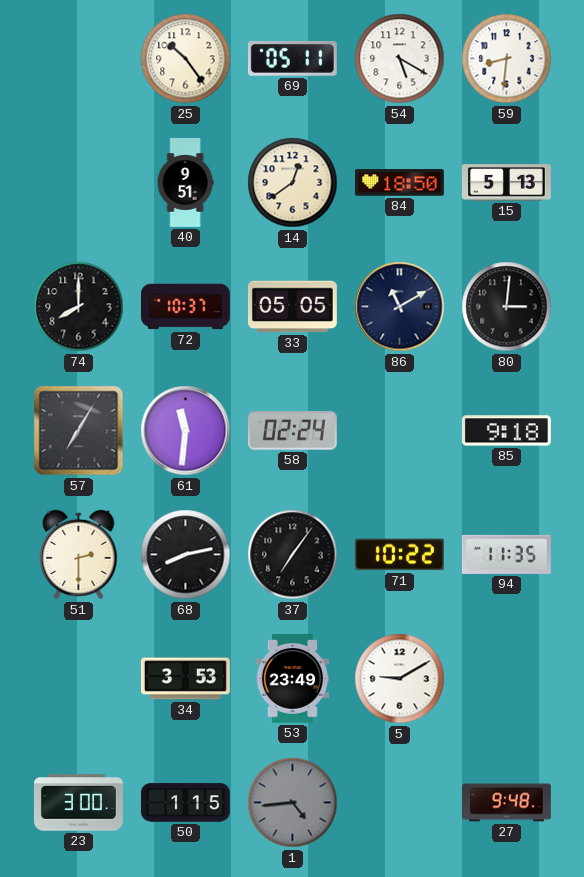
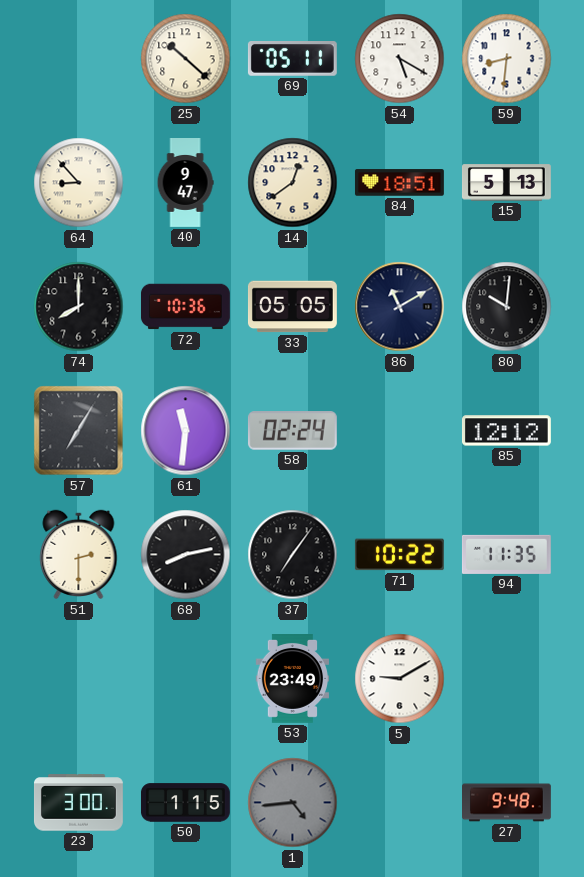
25: 10:24 -> 10:22
64: none -> 8:53
40: 9:51 -> 9:47
84: 18:50 -> 18:51
72: 10:37 -> 10:36
80: 3:01 -> 10:01
85: 9:18 -> 12:12
34: 3:53 -> none
